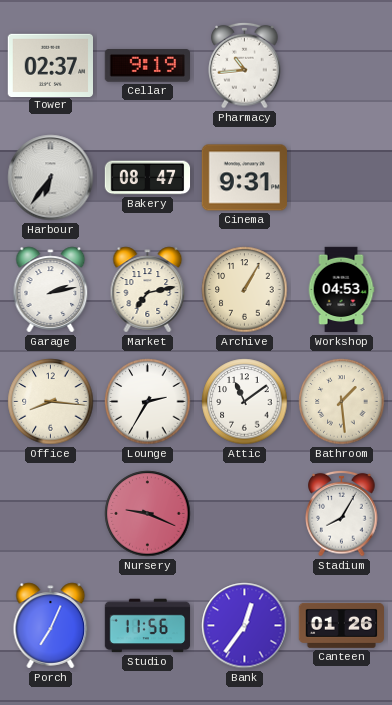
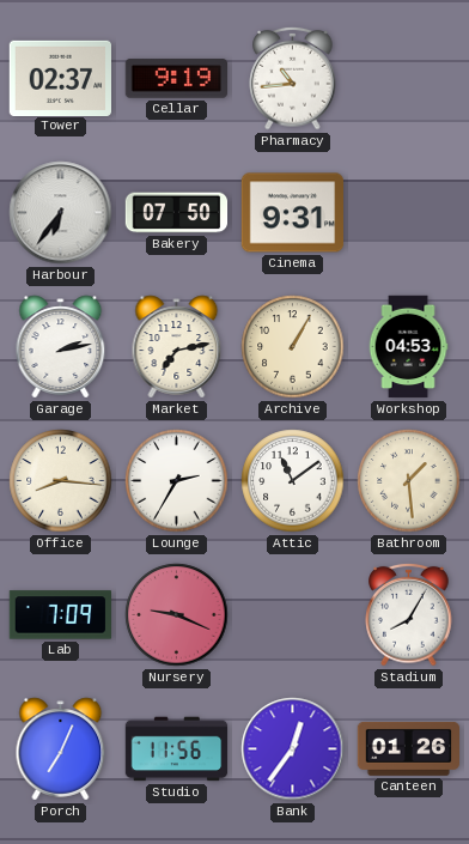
Bakery: 08:47 -> 07:50
Lab: none -> 7:09
